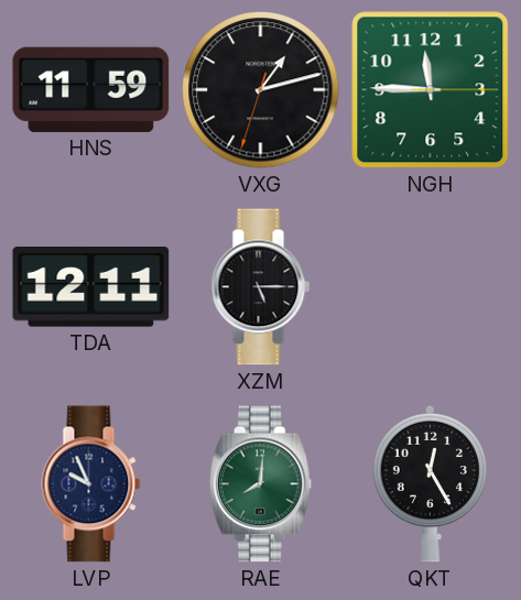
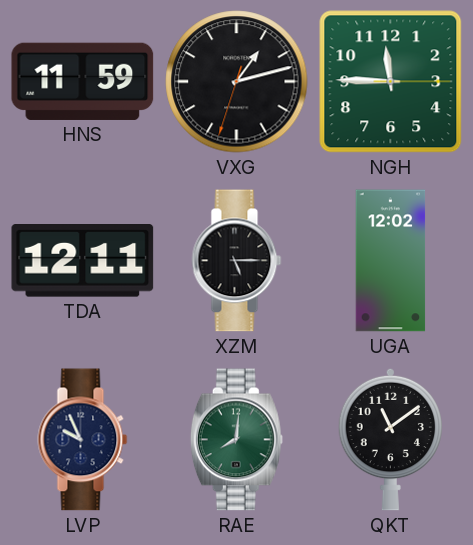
UGA: none -> 12:02
QKT: 12:25 -> 11:09
